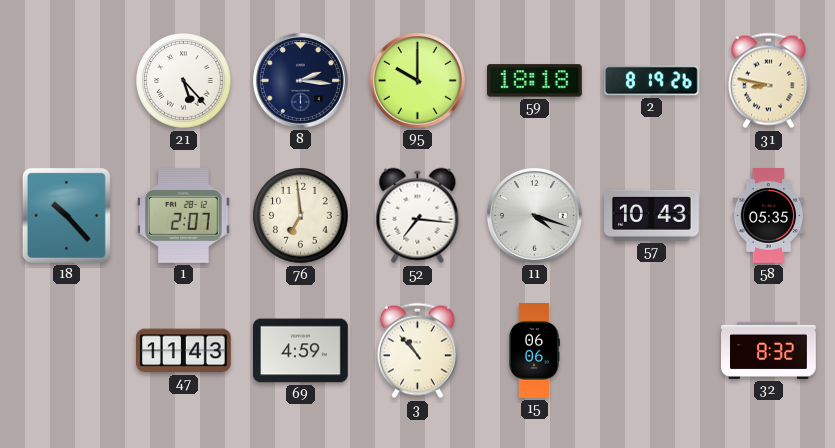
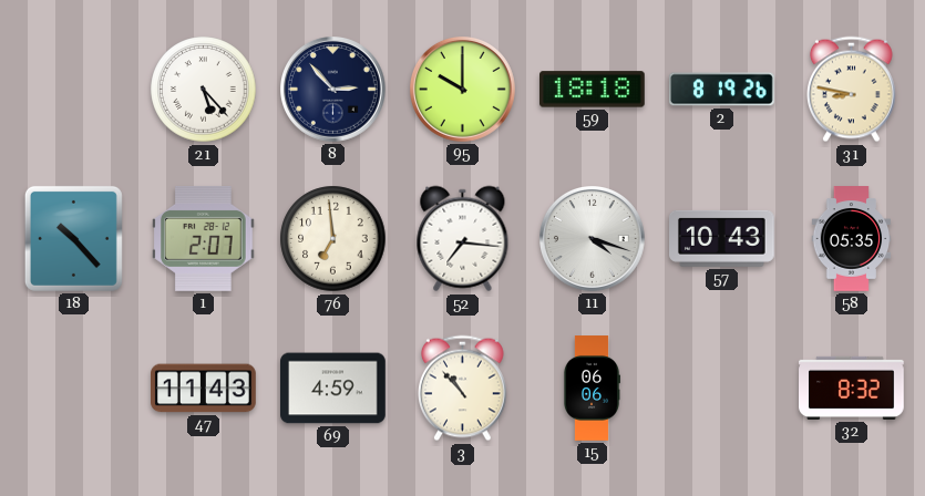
8: 2:16 -> 2:53
